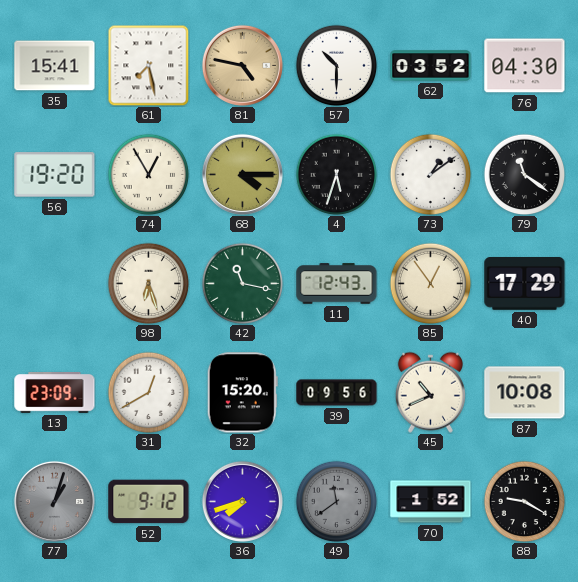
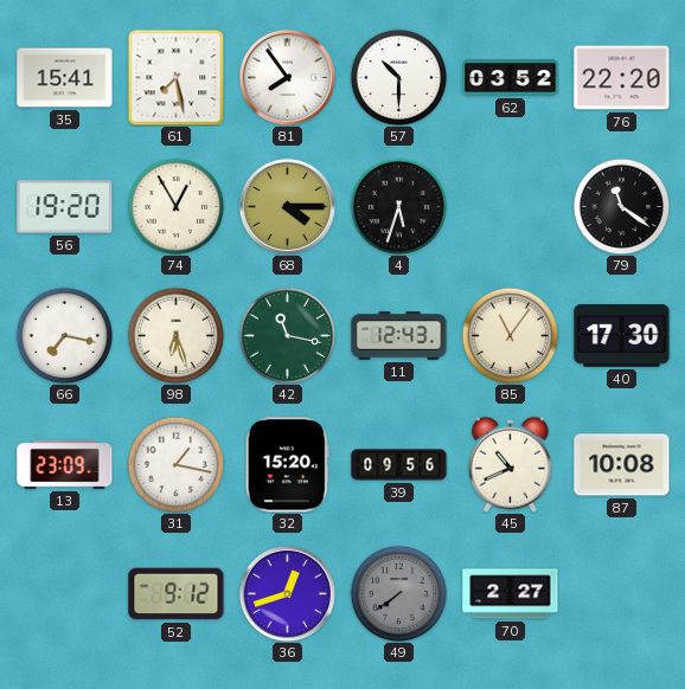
81: 4:47 -> 7:54
81 dial: champagne -> white
76: 04:30 -> 22:20
73: 1:09 -> none
66: none -> 7:17
85: 12:54 -> 11:06
40: 17:29 -> 17:30
31: 12:40 -> 1:17
77: 1:03 -> none
36: 7:42 -> 12:42
49: 11:39 -> 7:39
70: 1:52 -> 2:27
88: 9:20 -> none
